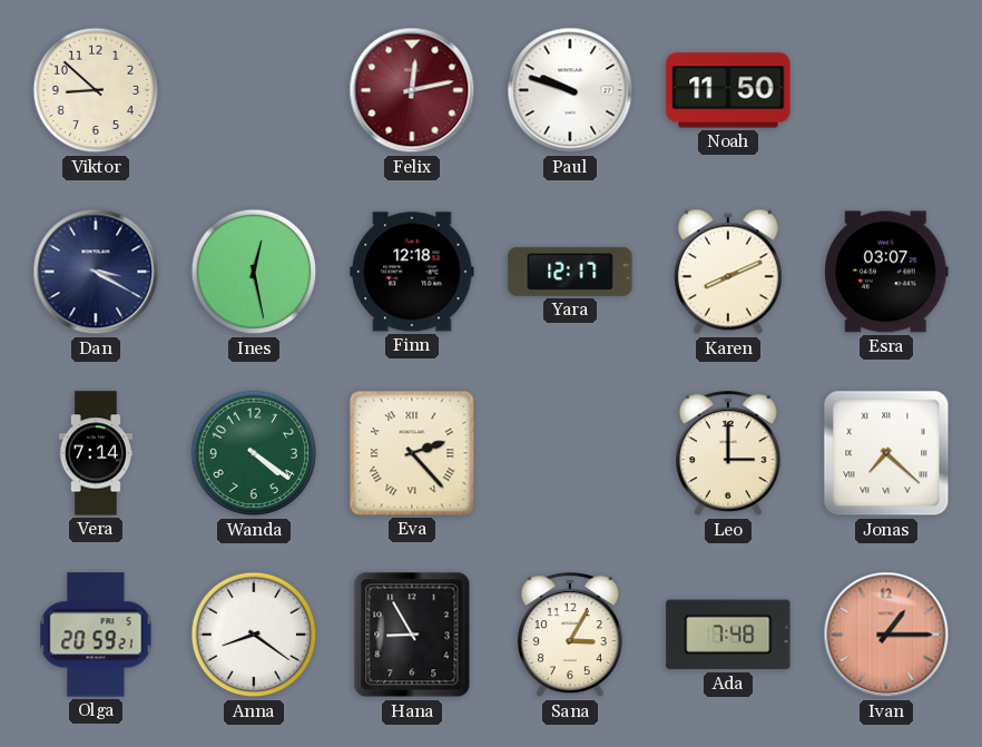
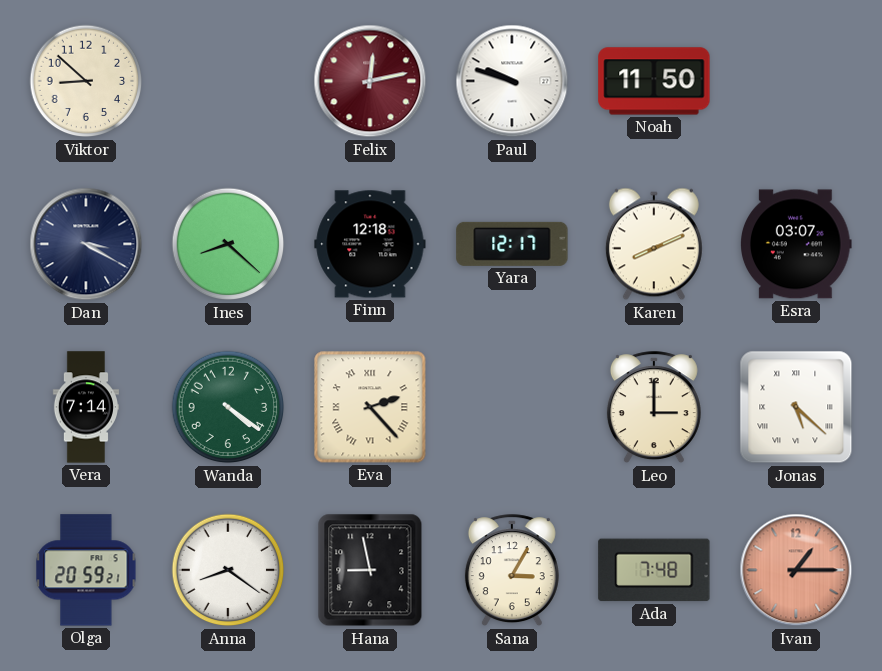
Ines: 12:28 -> 8:22
Jonas: 7:22 -> 5:22
Hana: 8:55 -> 8:58
